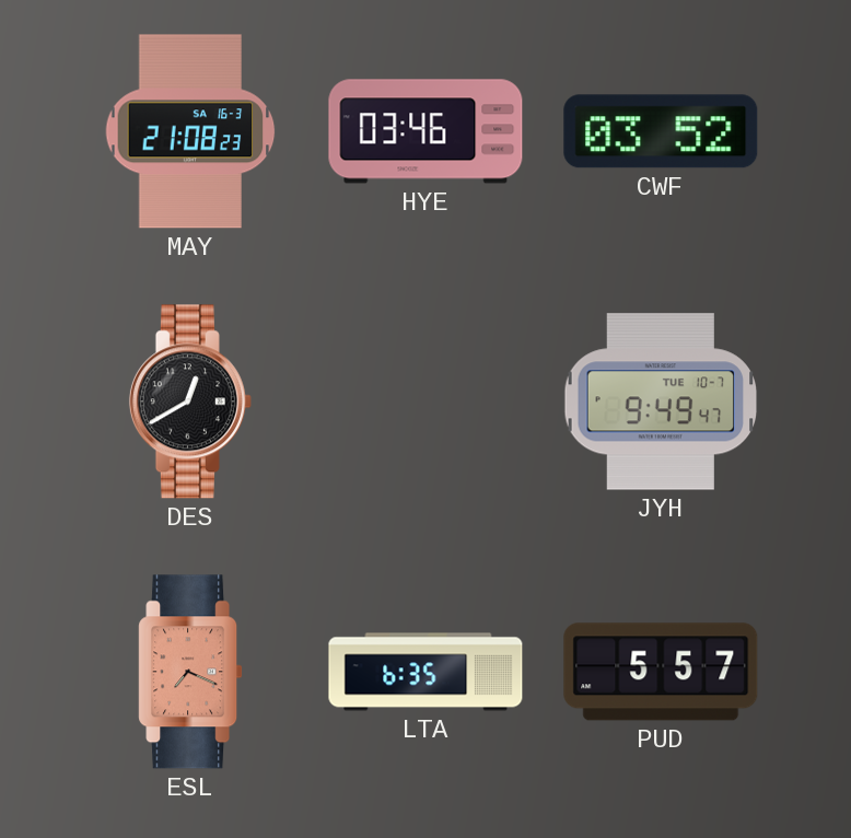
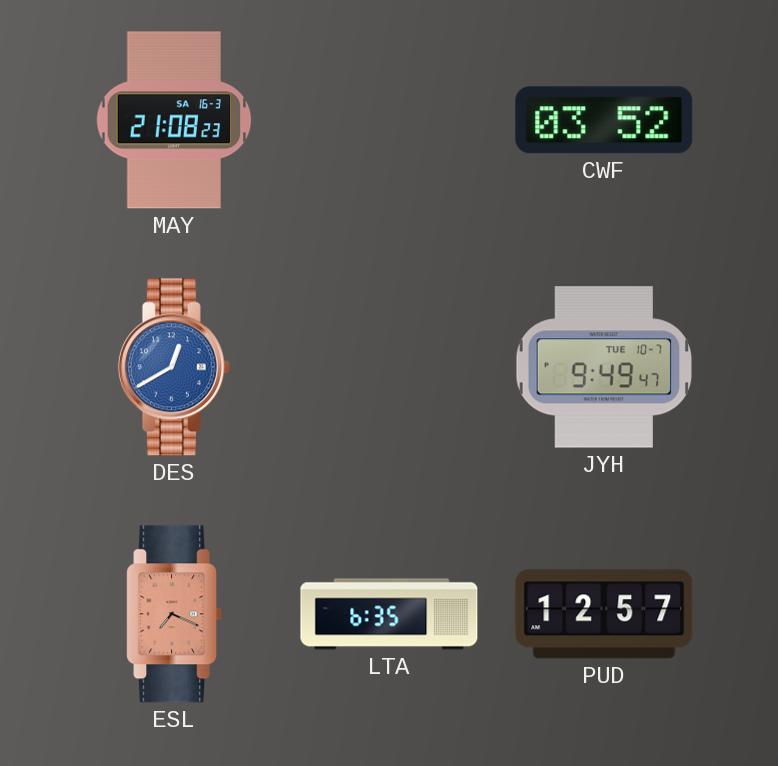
HYE: 03:46 -> none
DES dial: black -> blue
PUD: 5:57 -> 12:57
